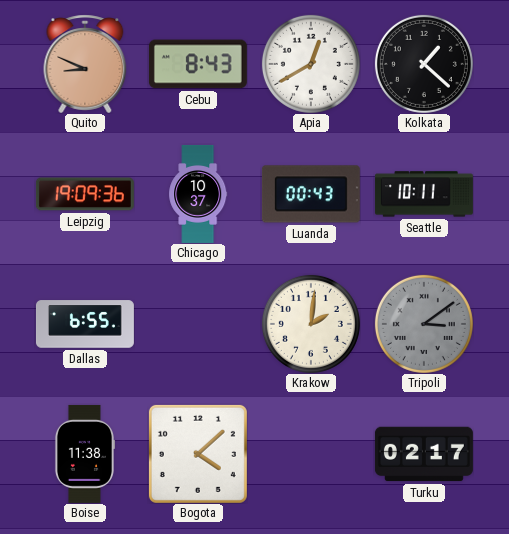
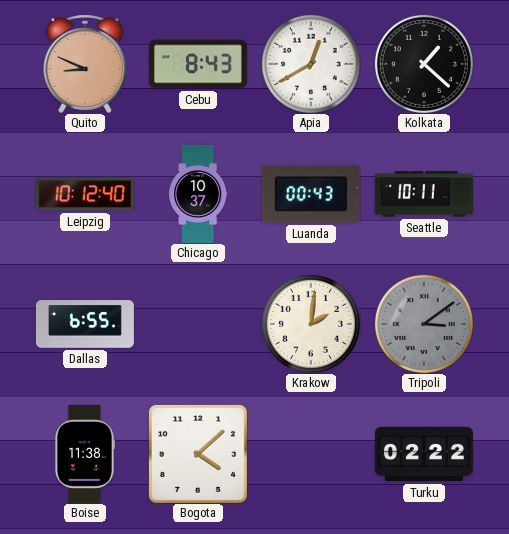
Leipzig: 19:09 -> 10:12
Turku: 02:17 -> 02:22
